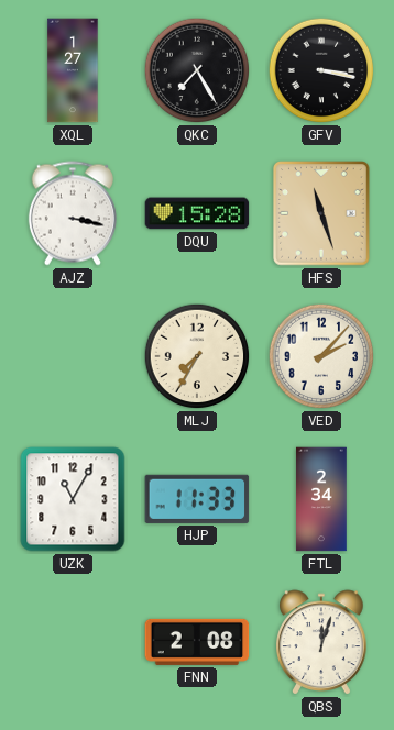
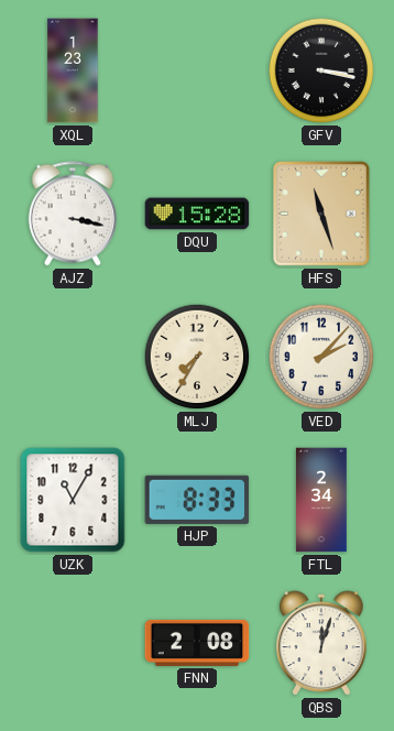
XQL: 1:27 -> 1:23
QKC: 7:25 -> none
HJP: 11:33 -> 8:33
